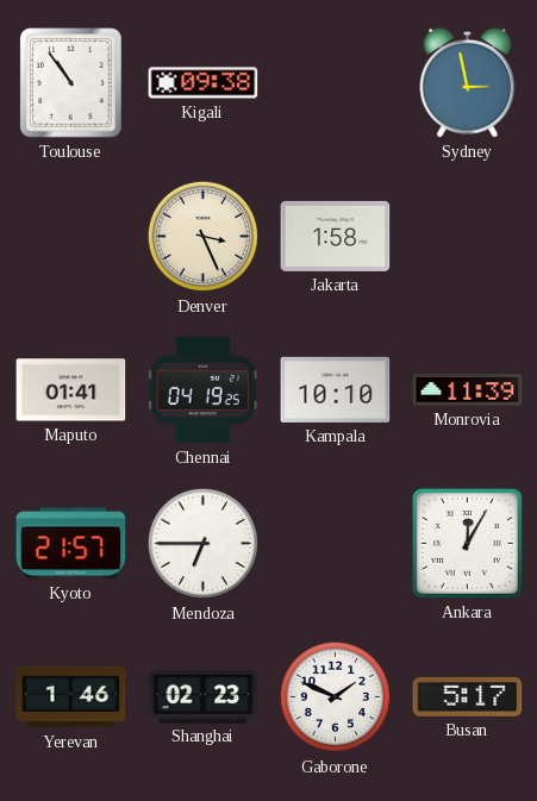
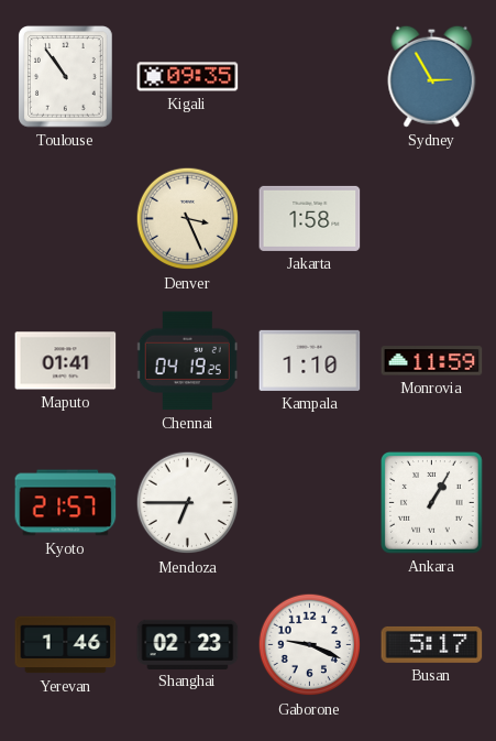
Kigali: 09:38 -> 09:35
Sydney: 2:58 -> 2:55
Kampala: 10:10 -> 1:10
Monrovia: 11:39 -> 11:59
Ankara: 12:05 -> 1:05
Gaborone: 1:49 -> 9:19
